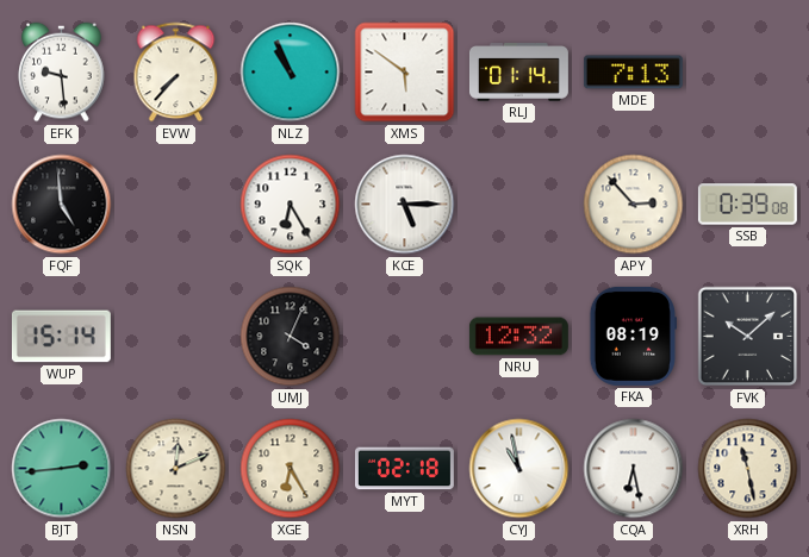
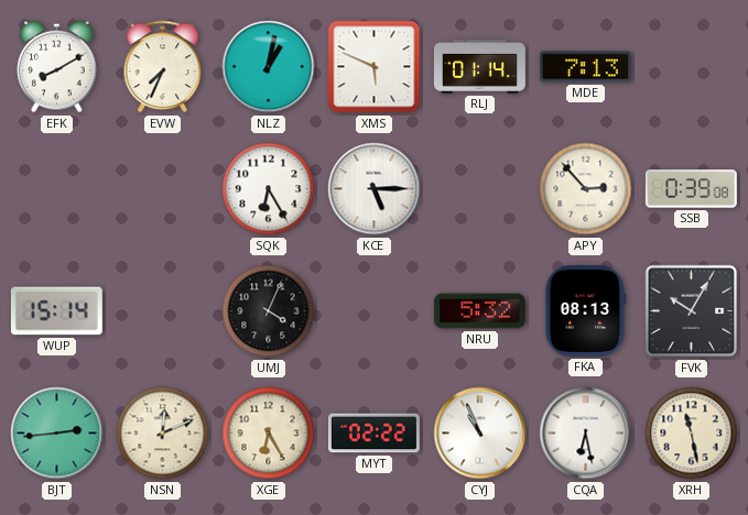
EFK: 9:29 -> 8:10
EVW: 7:37 -> 7:34
NLZ: 10:56 -> 1:02
XMS: 5:51 -> 5:49
FQF: 4:59 -> none
NRU: 12:32 -> 5:32
FKA: 08:19 -> 08:13
FVK: 10:08 -> 10:05
MYT: 02:18 -> 02:22
CYJ: 10:58 -> 10:56
